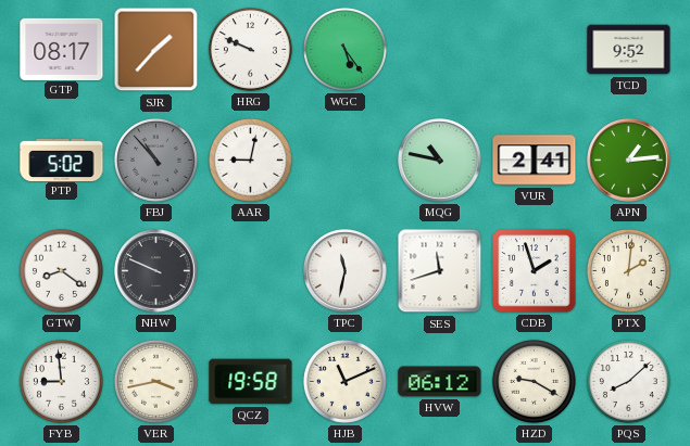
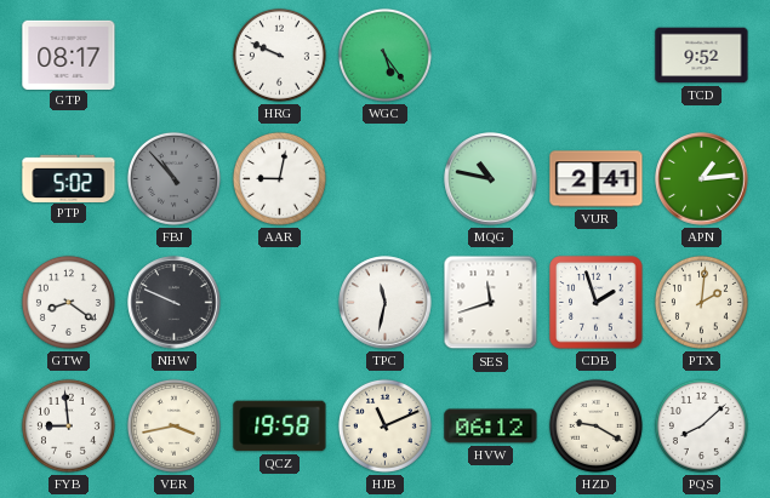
SJR: 1:37 -> none
